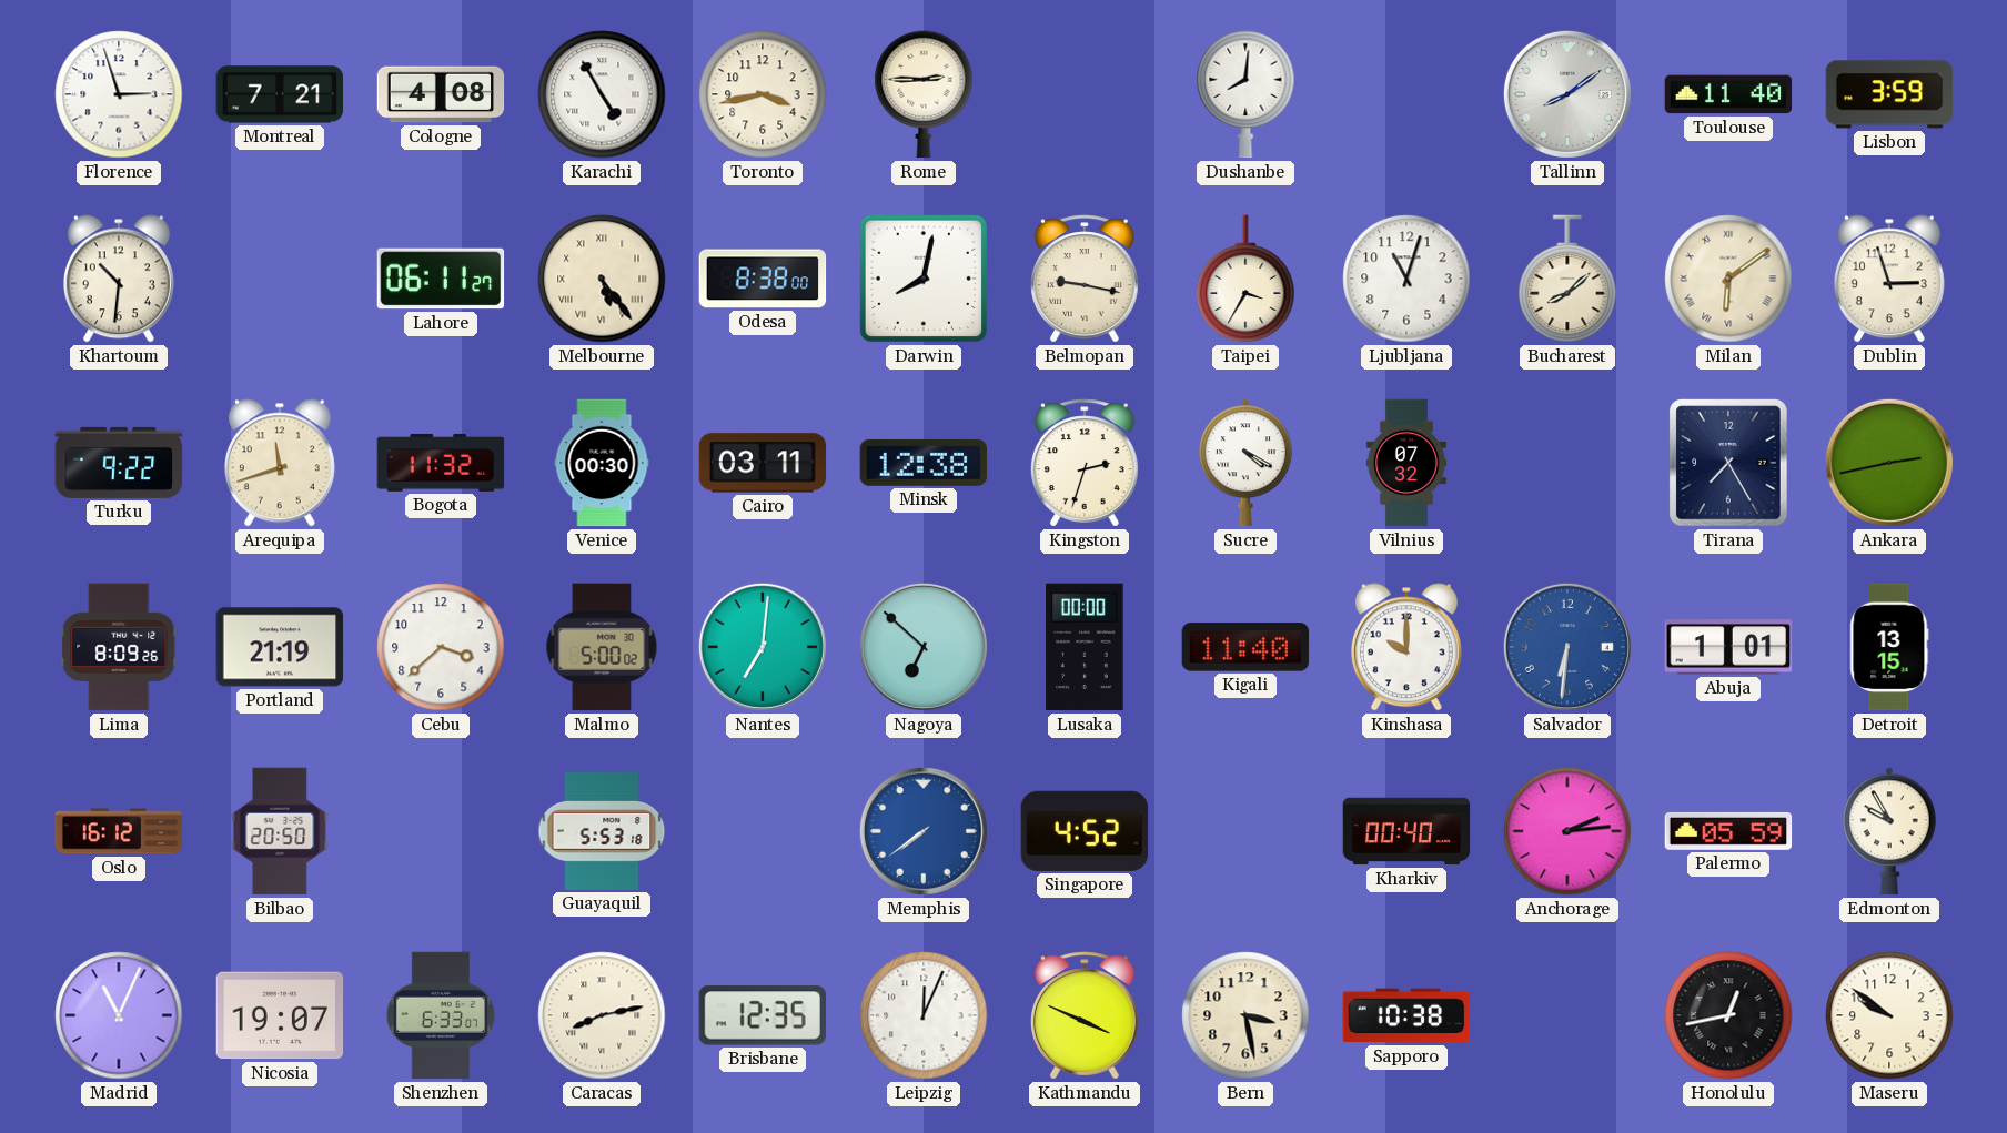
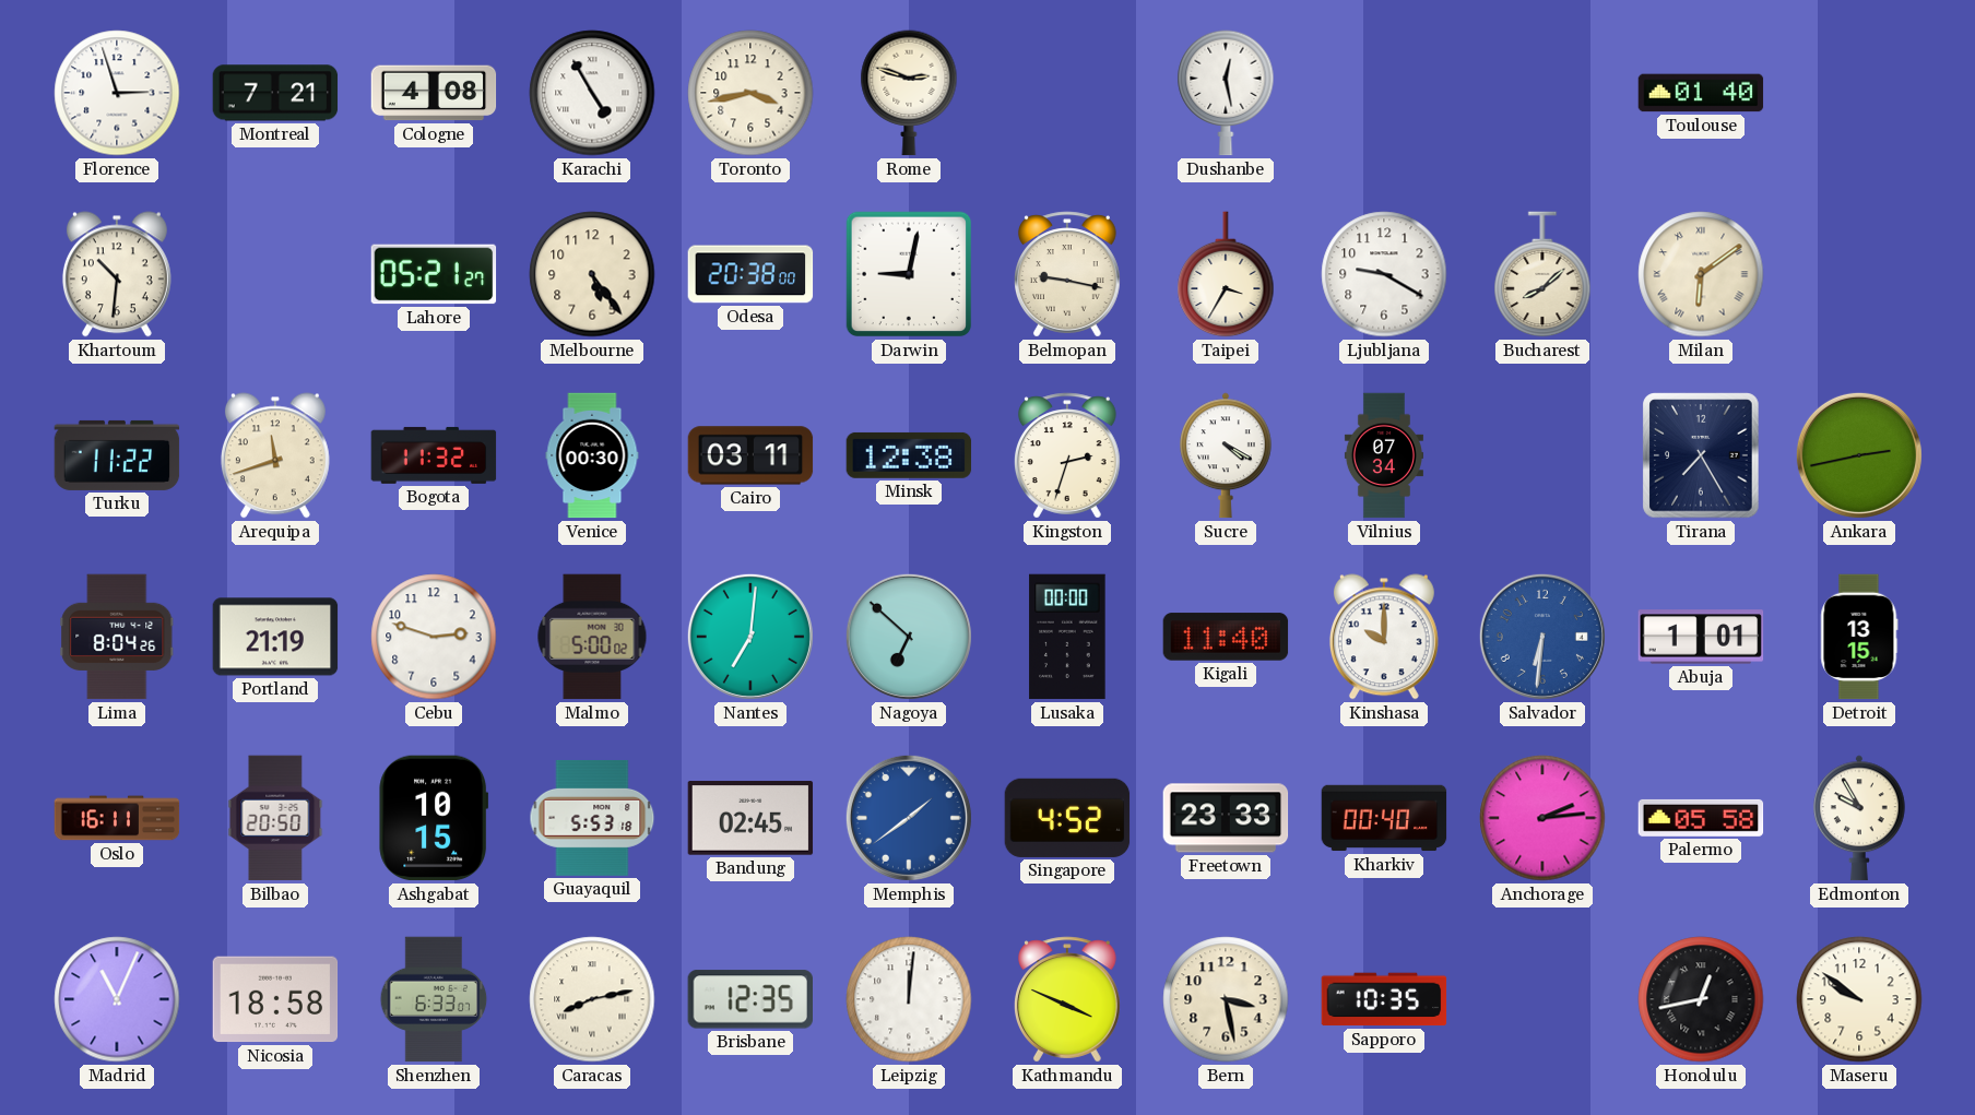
Rome: 2:45 -> 2:48
Dushanbe: 8:01 -> 12:28
Tallinn: 8:09 -> none
Toulouse: 11:40 -> 01:40
Lisbon: 3:59 -> none
Lahore: 06:11 -> 05:21
Melbourne numerals: Roman -> Arabic
Odesa: 8:38 -> 20:38
Darwin: 8:02 -> 9:02
Ljubljana: 11:03 -> 9:20
Dublin: 2:57 -> none
Turku: 9:22 -> 11:22
Vilnius: 07:32 -> 07:34
Lima: 8:09 -> 8:04
Cebu: 3:38 -> 2:48
Oslo: 16:12 -> 16:11
Ashgabat: none -> 10:15
Bandung: none -> 02:45
Memphis: 7:39 -> 1:39
Freetown: none -> 23:33
Palermo: 05:59 -> 05:58
Nicosia: 19:07 -> 18:58
Leipzig: 12:04 -> 12:01
Sapporo: 10:38 -> 10:35
